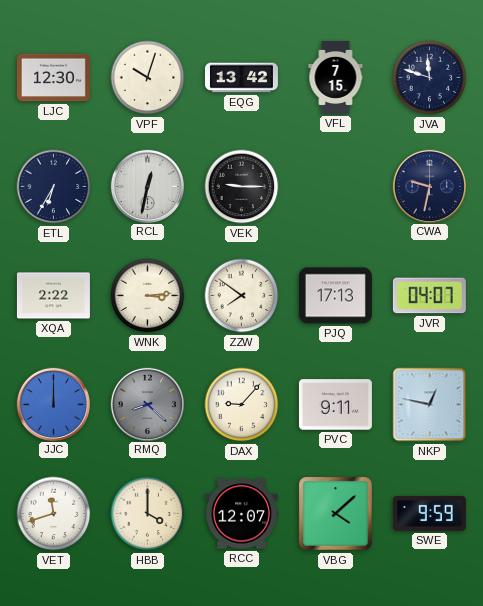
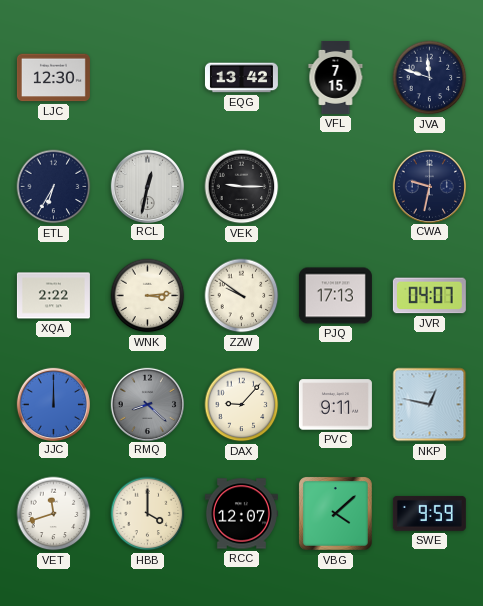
VPF: 10:03 -> none
ZZW: 7:51 -> 9:51
